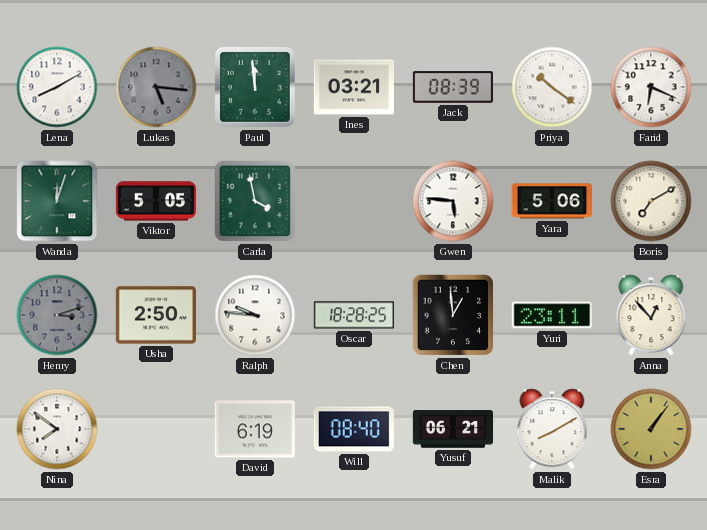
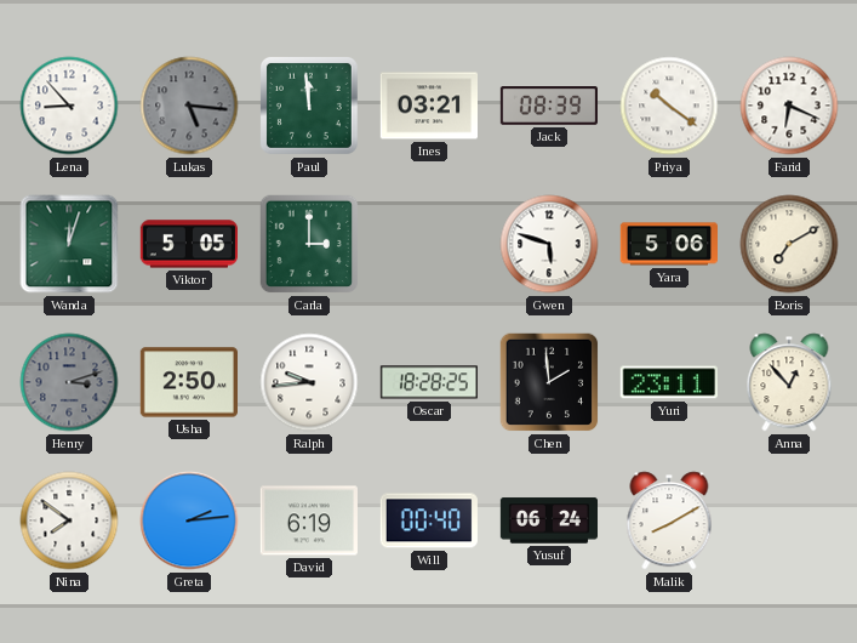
Lena: 8:10 -> 8:53
Carla: 3:58 -> 3:00
Gwen: 5:46 -> 5:48
Ralph: 9:46 -> 9:44
Chen: 12:59 -> 1:59
Greta: none -> 2:14
Will: 08:40 -> 00:40
Yusuf: 06:21 -> 06:24
Esra: 1:06 -> none
